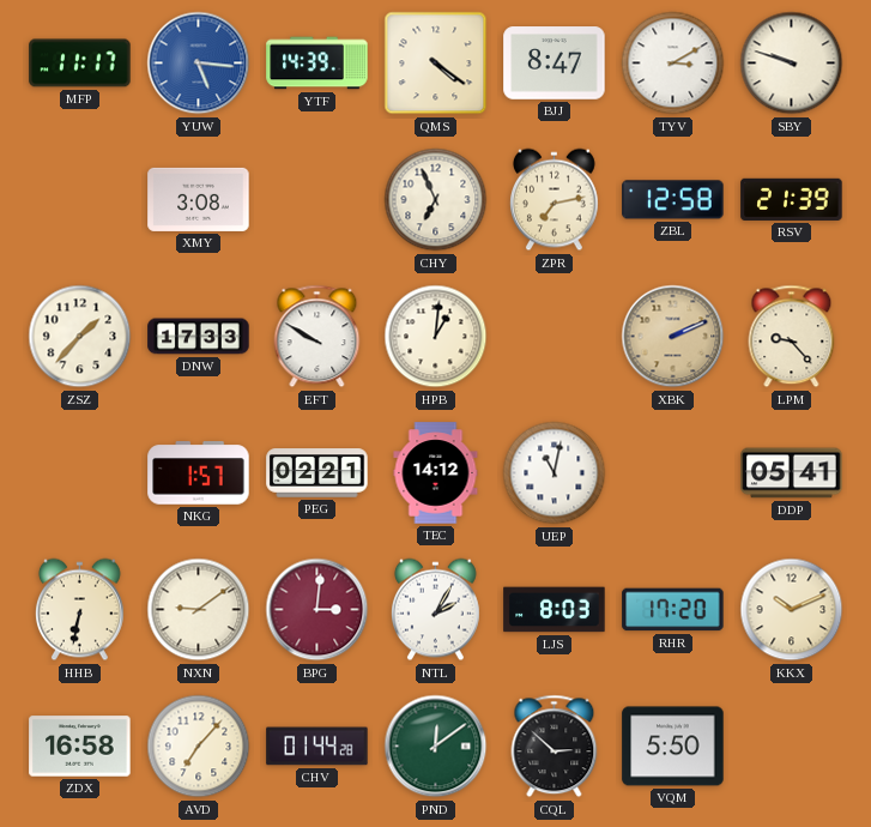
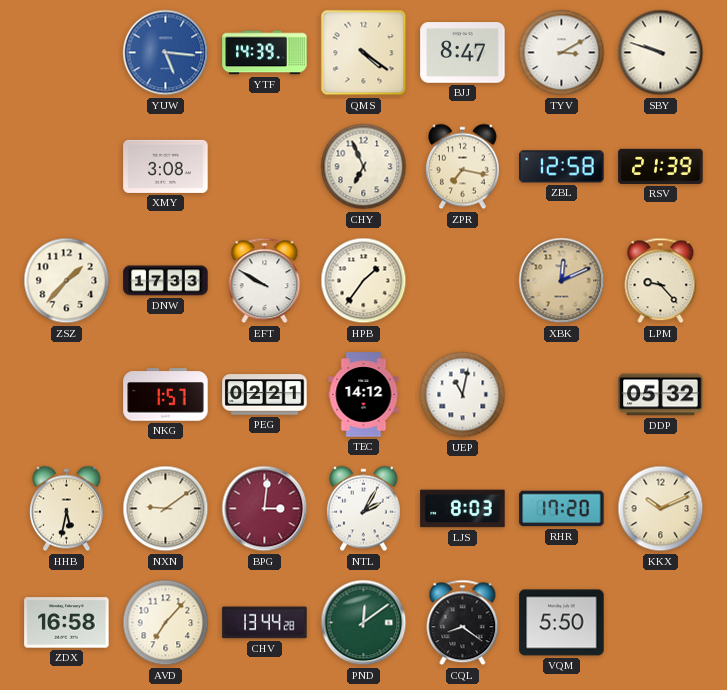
MFP: 11:17 -> none
ZPR: 7:13 -> 7:17
HPB: 1:01 -> 1:36
XBK: 2:11 -> 12:11
DDP: 05:41 -> 05:32
HHB: 6:32 -> 5:32
CHV: 01:44 -> 13:44
CQL: 2:52 -> 8:21
